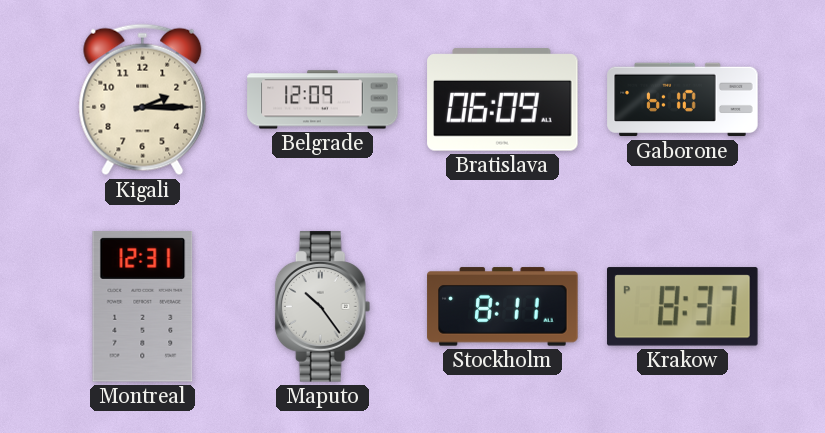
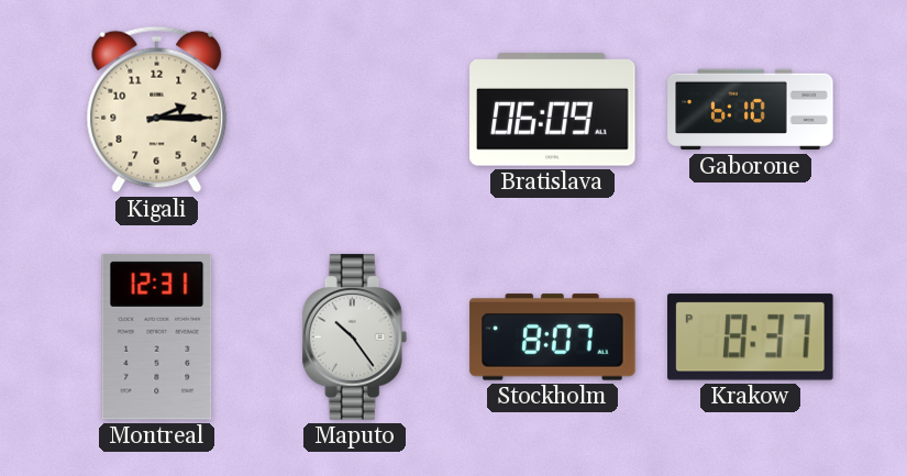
Belgrade: 12:09 -> none
Stockholm: 8:11 -> 8:07
